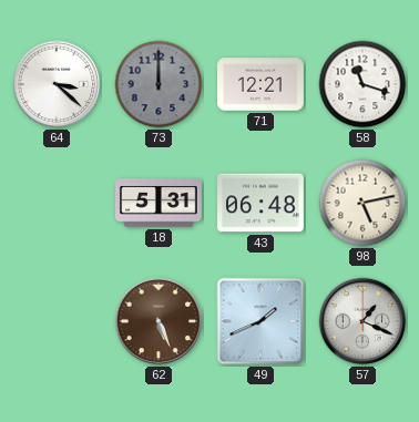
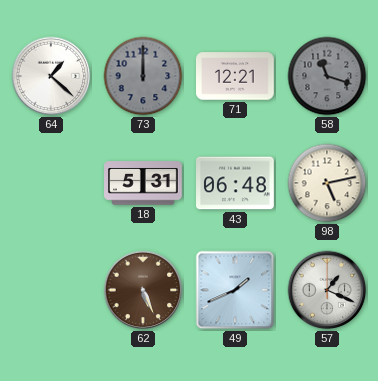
64: 3:22 -> 1:22
58 dial: white -> grey
